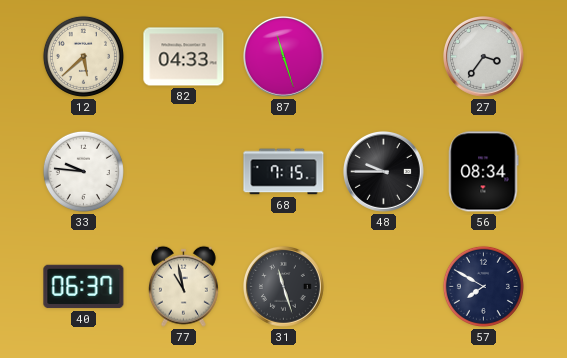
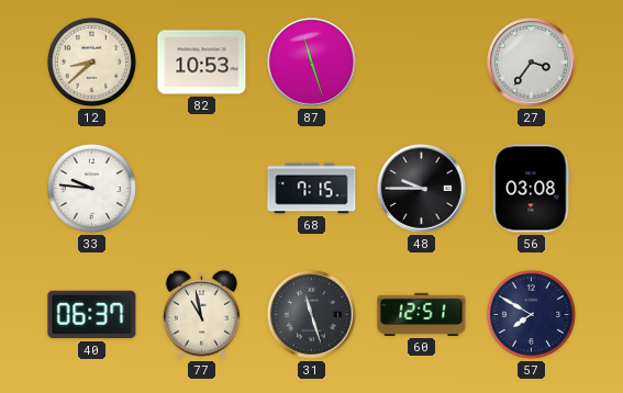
12: 5:38 -> 8:38
82: 04:33 -> 10:53
56: 08:34 -> 03:08
60: none -> 12:51
